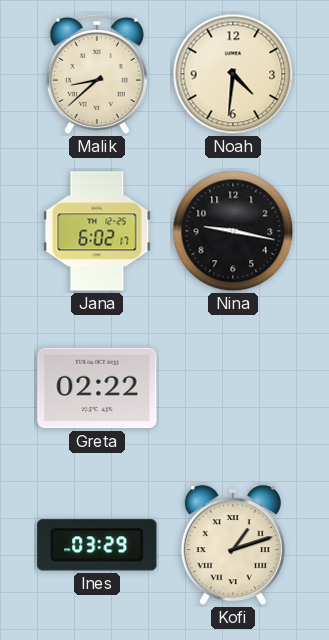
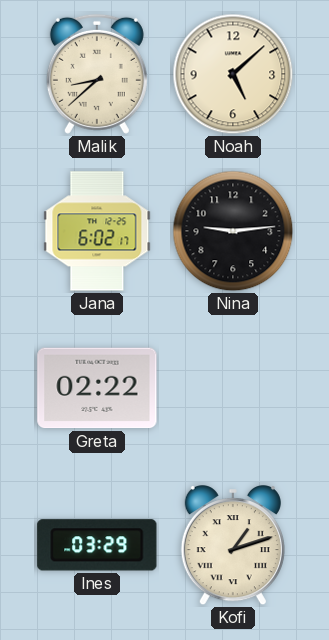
Noah: 4:31 -> 5:08
Nina: 9:17 -> 9:14
